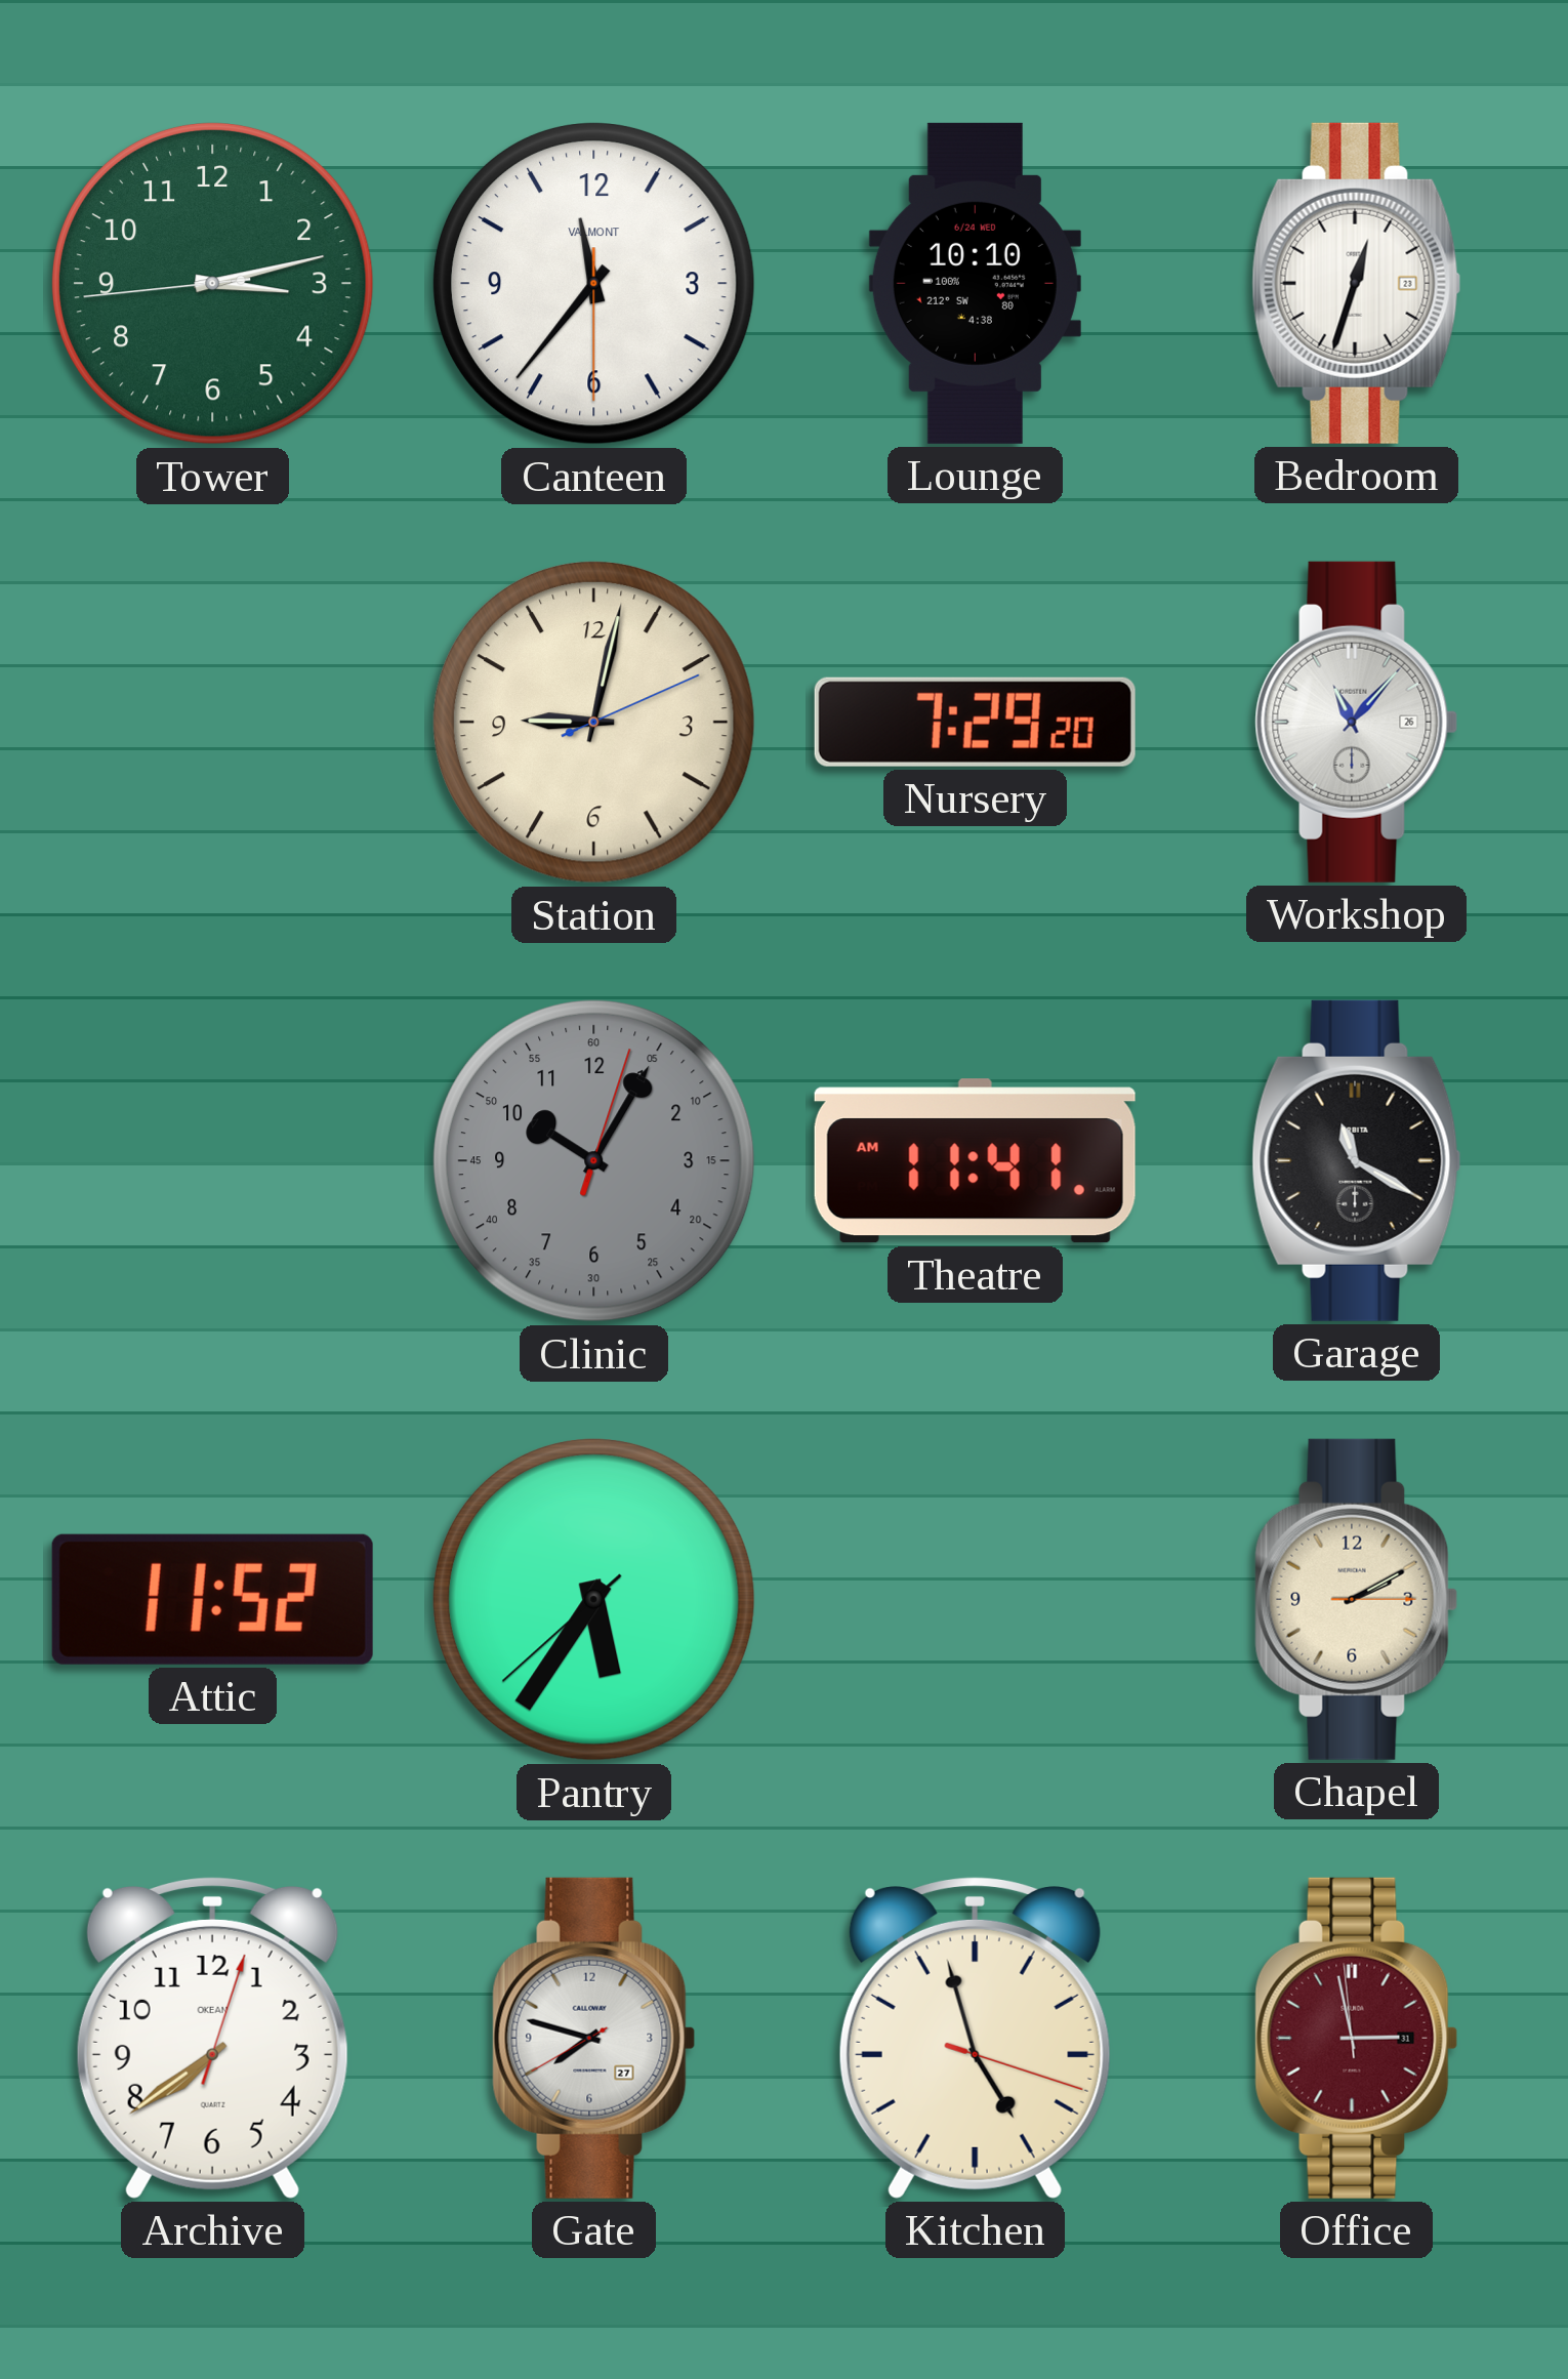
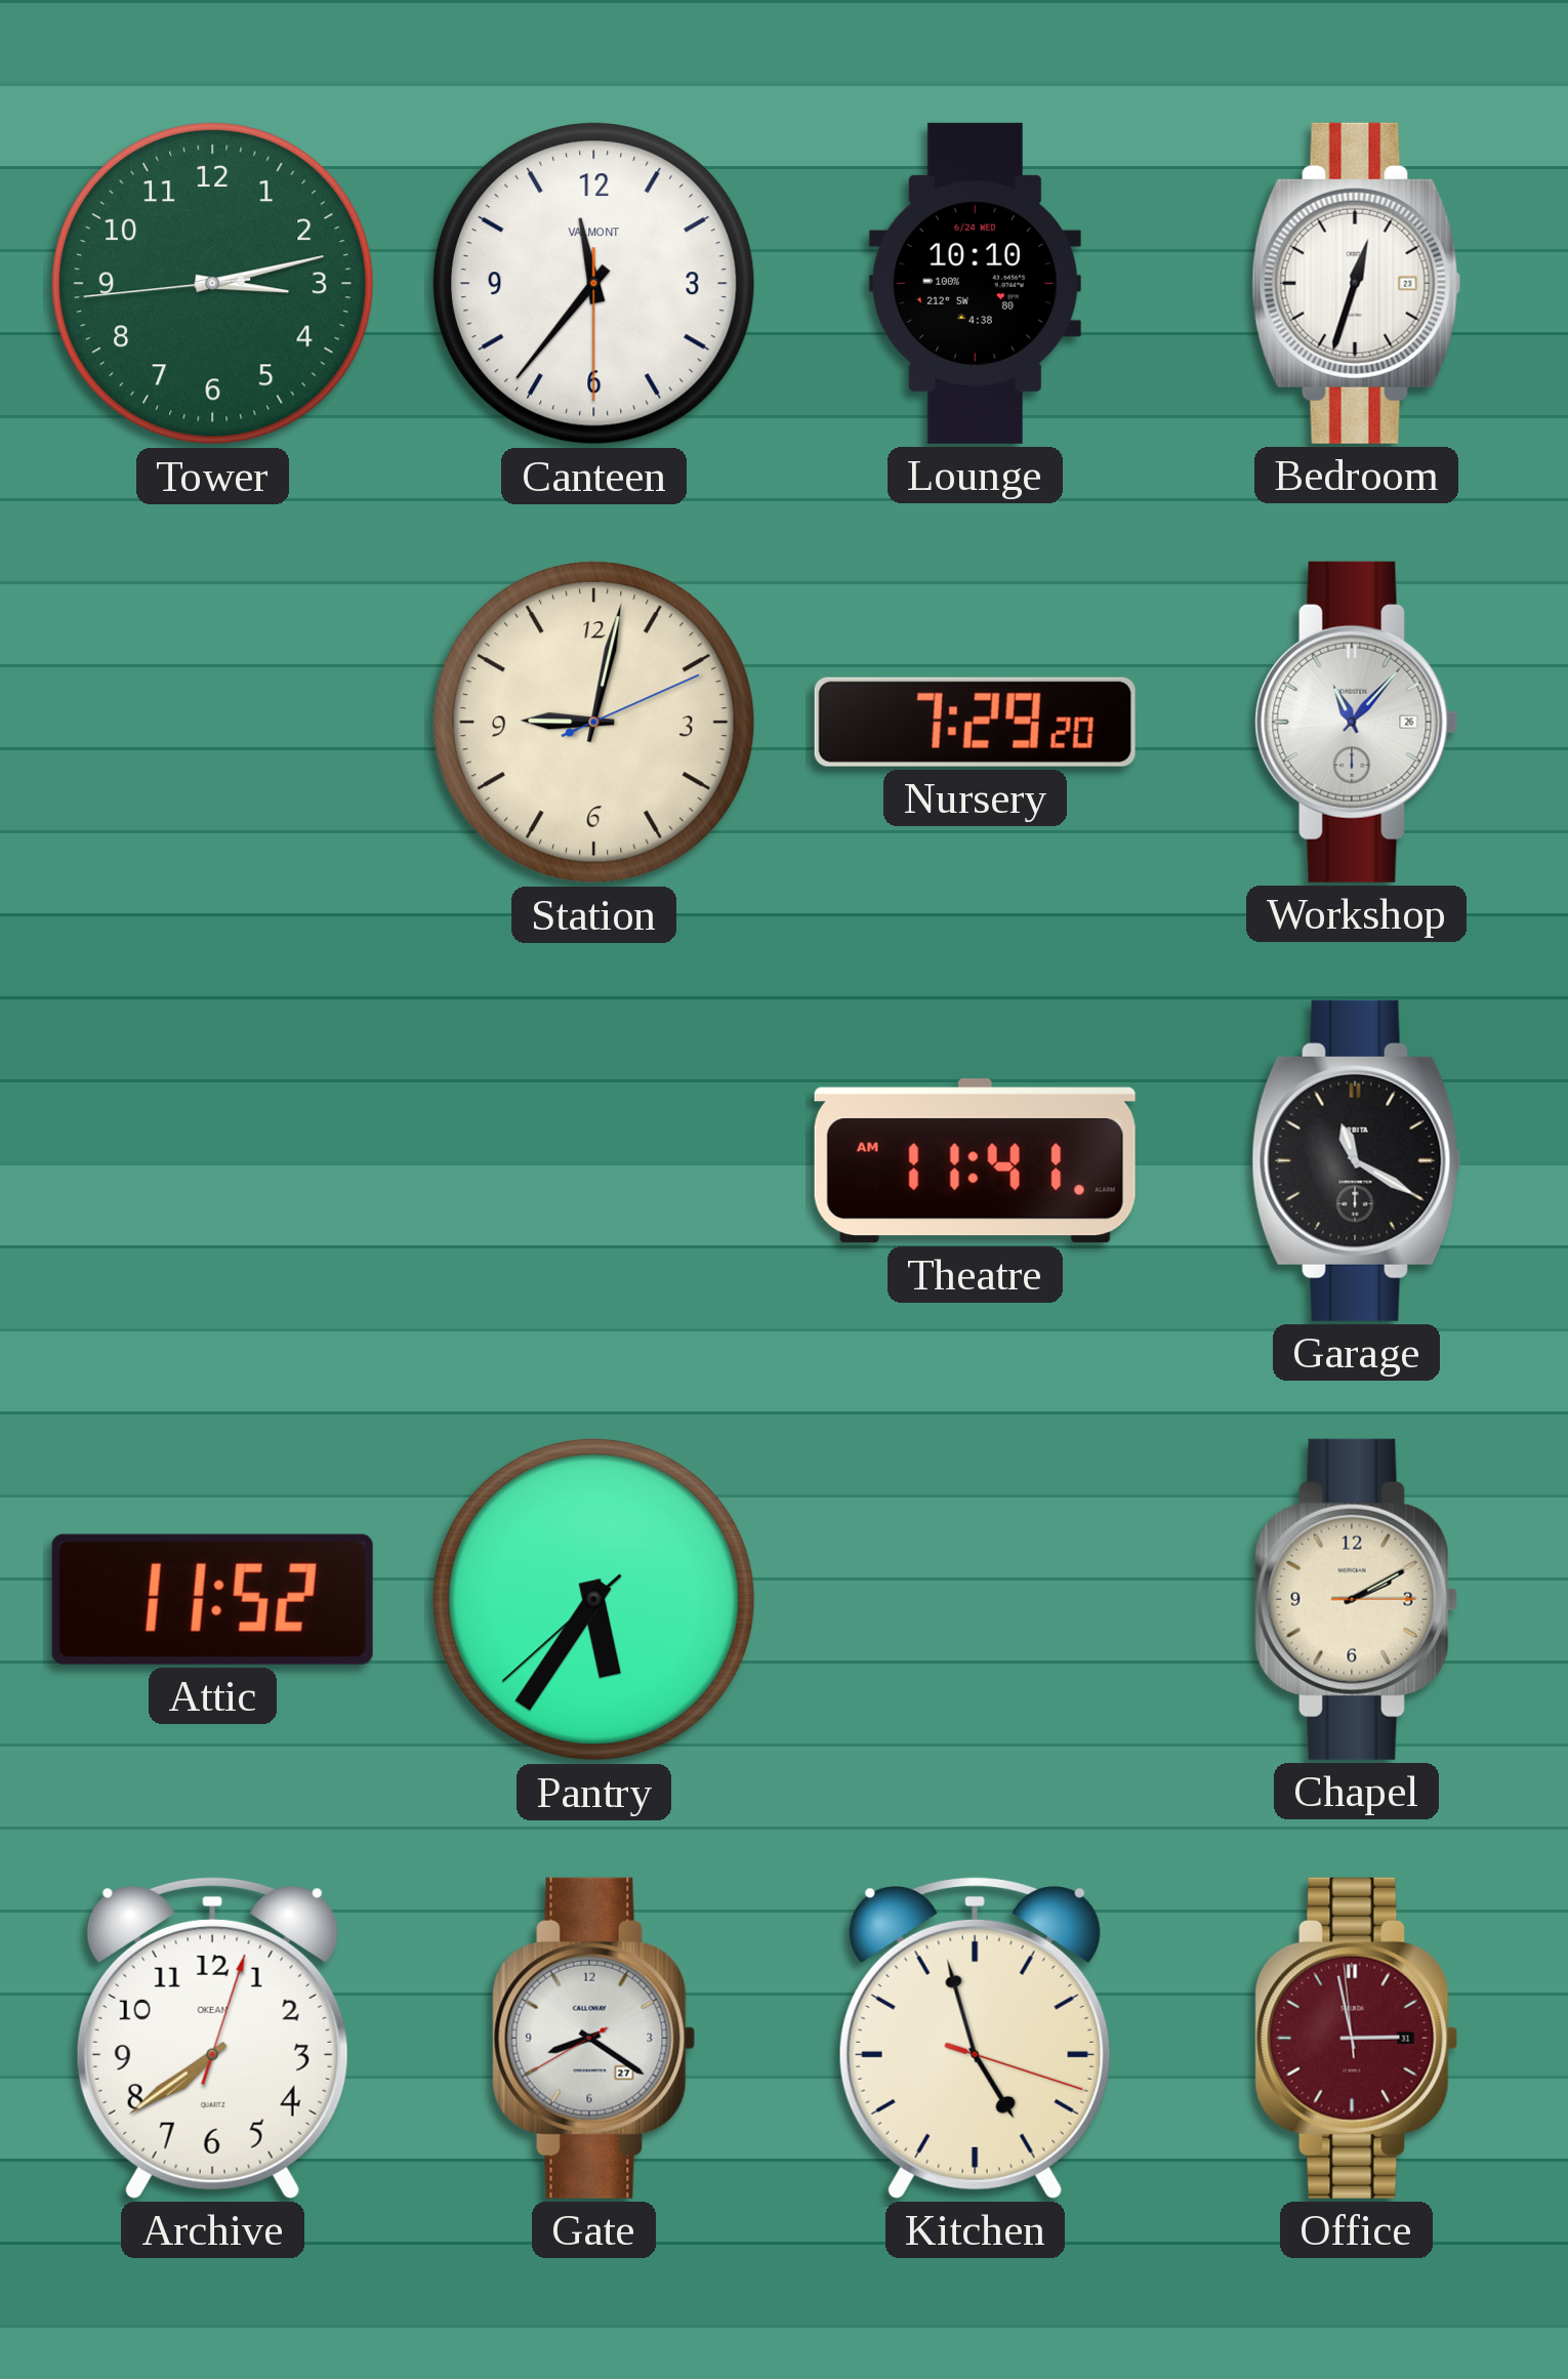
Clinic: 10:05 -> none
Gate: 7:47 -> 8:20
